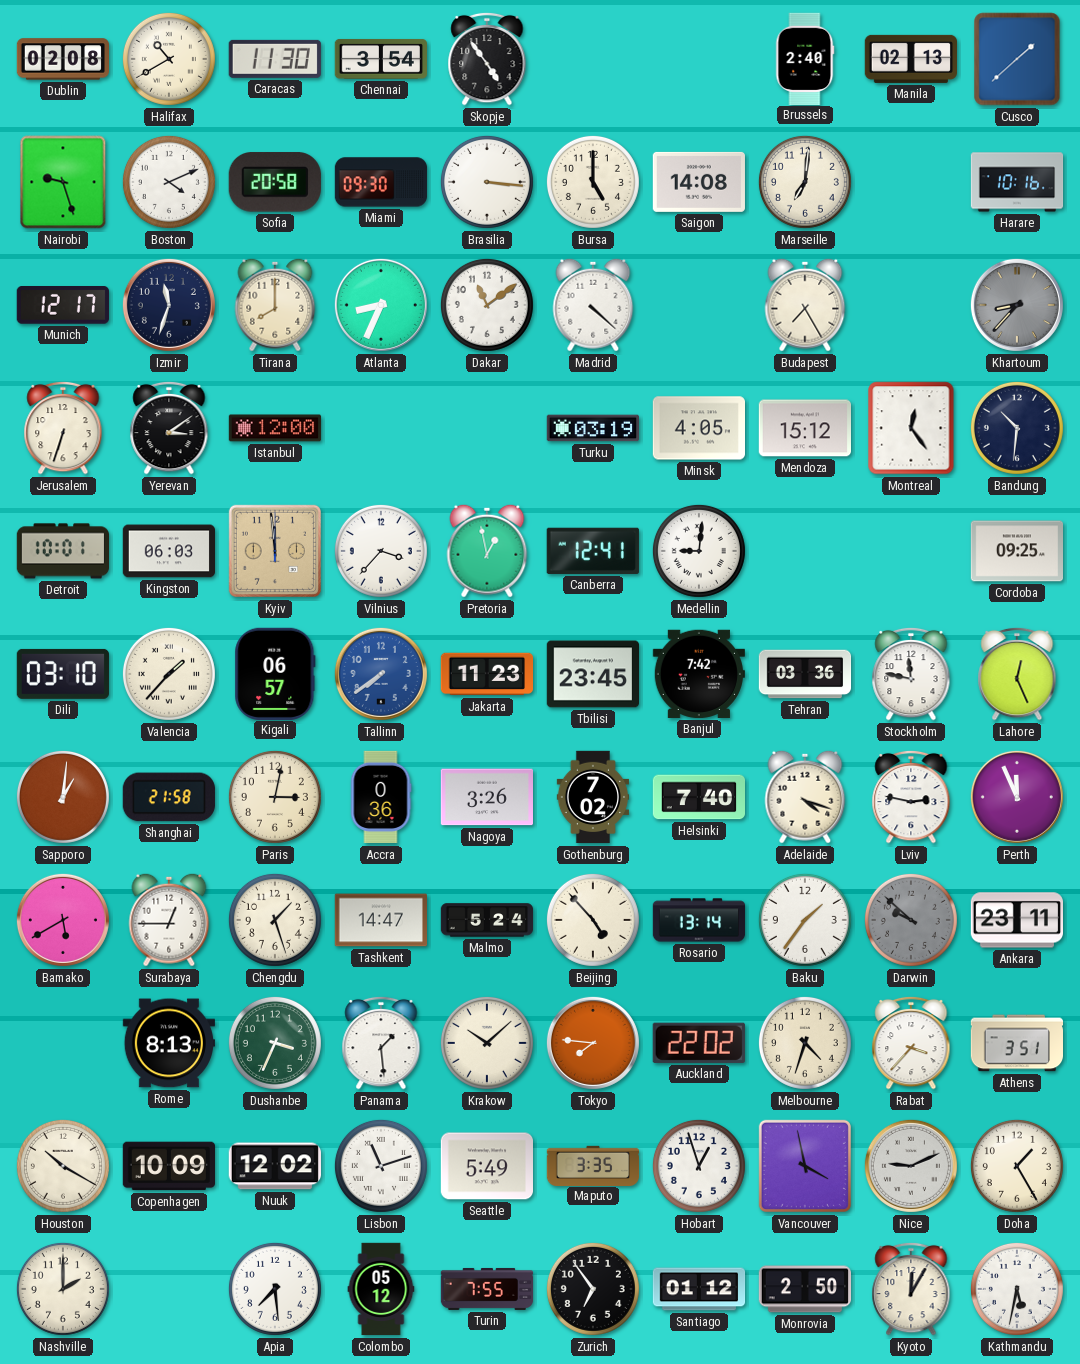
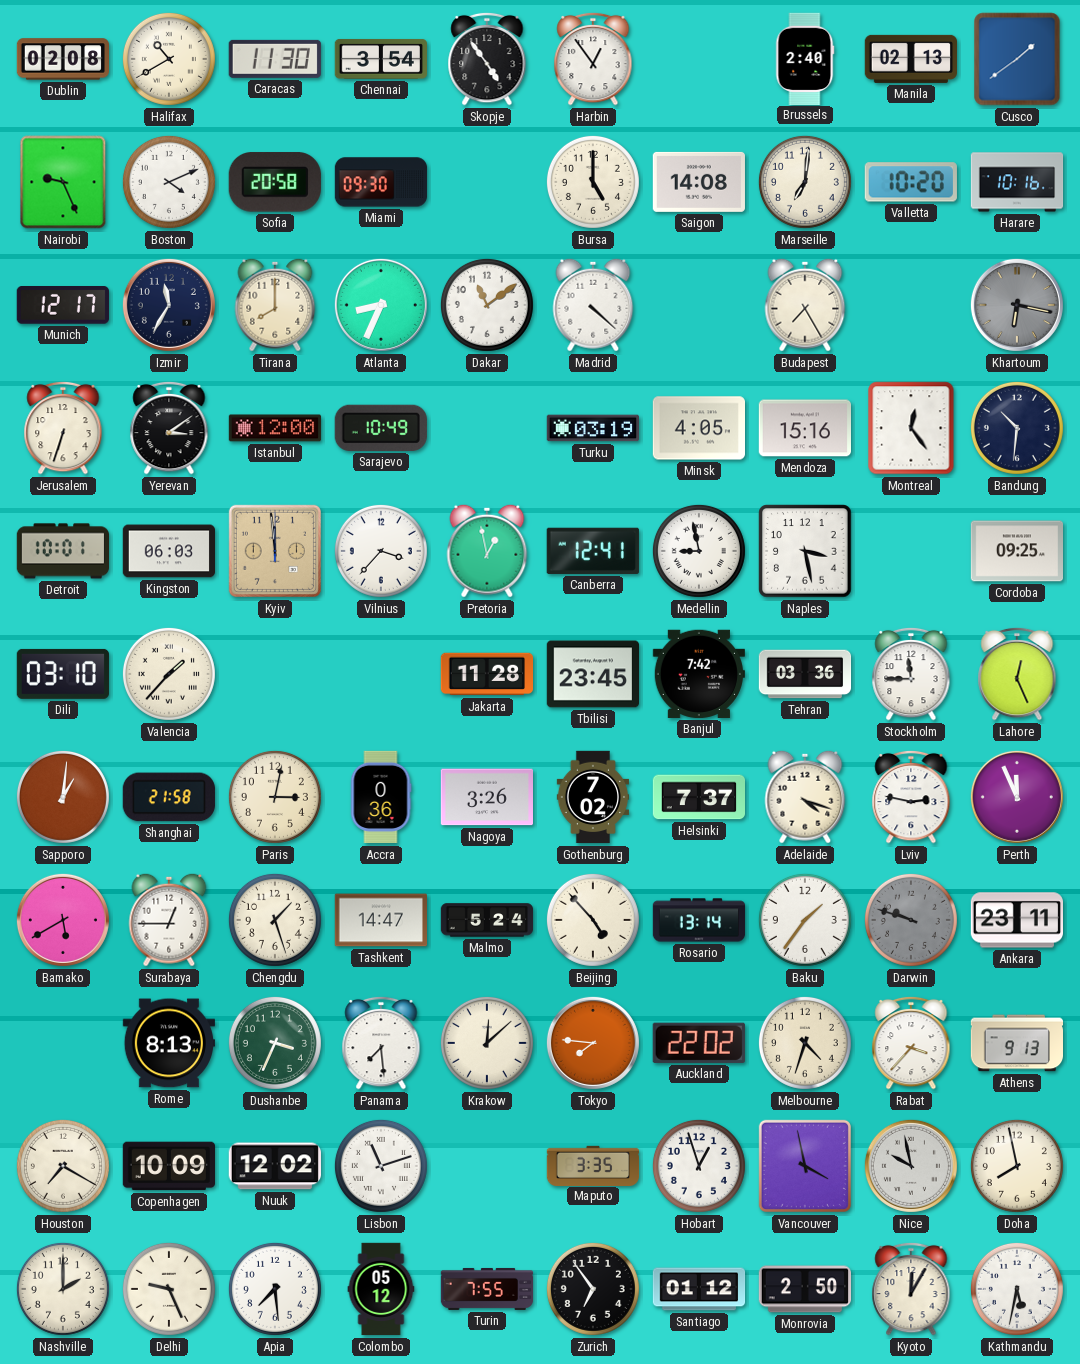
Harbin: none -> 12:54
Cusco: 1:38 -> 1:39
Nairobi: 9:27 -> 9:26
Brasilia: 3:16 -> none
Valletta: none -> 10:20
Izmir: 11:33 -> 11:35
Khartoum: 8:37 -> 6:17
Sarajevo: none -> 10:49
Mendoza: 15:12 -> 15:16
Medellin: 9:01 -> 8:58
Naples: none -> 3:28
Kigali: 06:57 -> none
Tallinn: 7:39 -> none
Jakarta: 11:23 -> 11:28
Stockholm: 11:47 -> 11:45
Helsinki: 7:40 -> 7:37
Darwin: 9:52 -> 9:48
Panama: 1:29 -> 7:29
Krakow: 10:08 -> 12:08
Athens: 3:51 -> 9:13
Houston: 10:20 -> 7:20
Seattle: 5:49 -> none
Nice: 9:11 -> 9:58
Doha: 1:25 -> 7:58
Delhi: none -> 9:26
